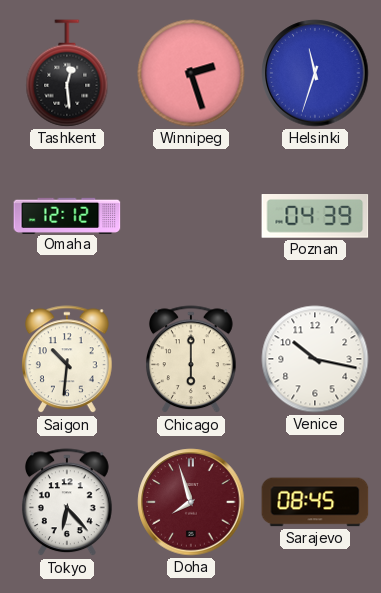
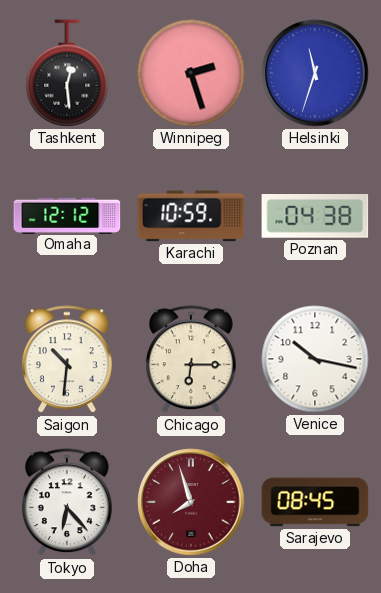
Karachi: none -> 10:59
Poznan: 04:39 -> 04:38
Chicago: 6:00 -> 6:15
